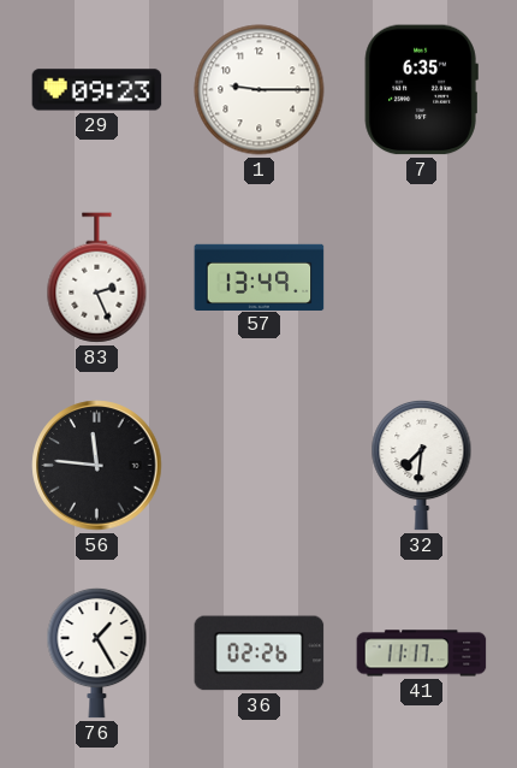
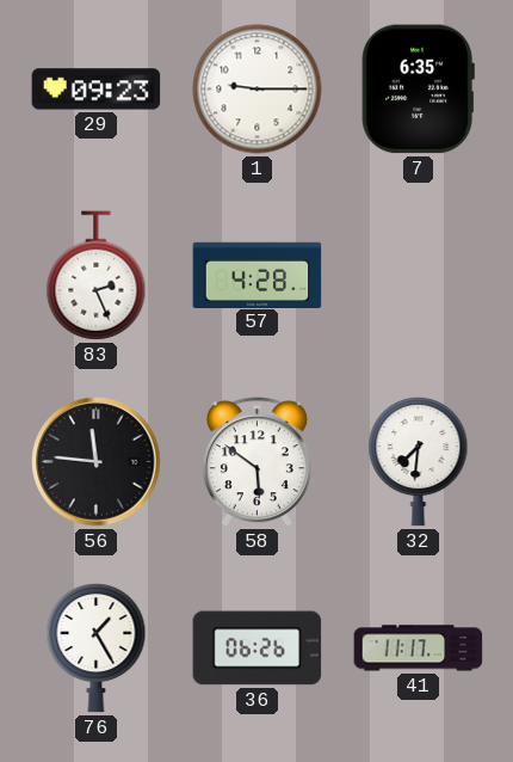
57: 13:49 -> 4:28
58: none -> 5:51
36: 02:26 -> 06:26
